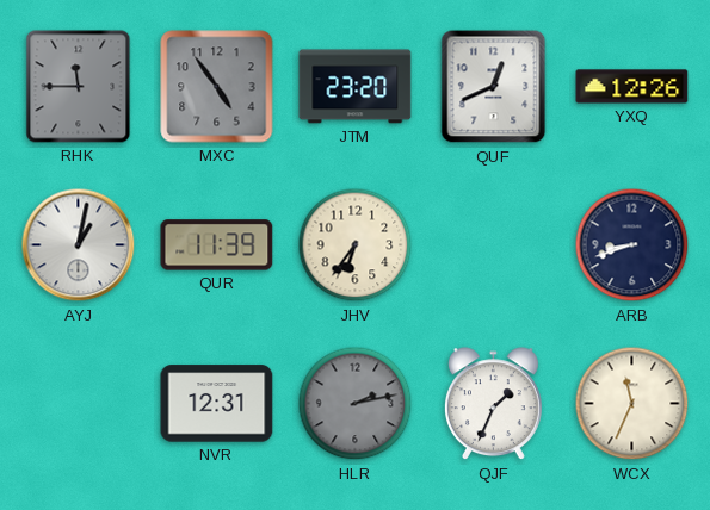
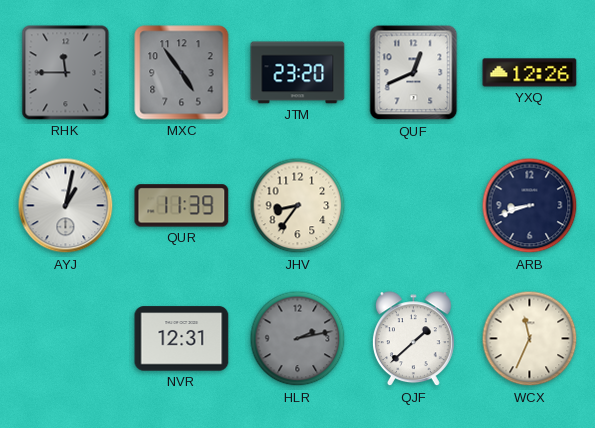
JHV: 6:36 -> 8:36
QJF: 1:34 -> 1:38
